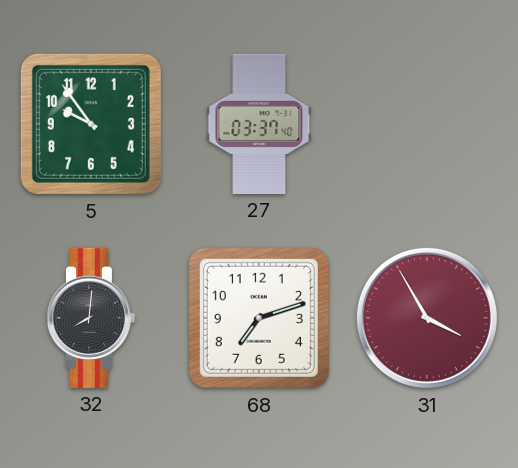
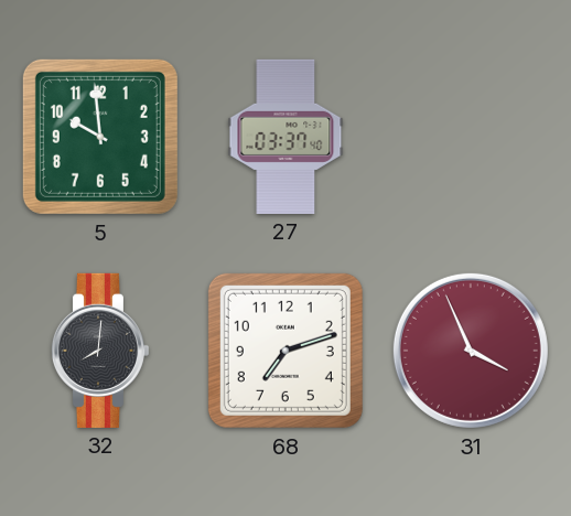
5: 9:54 -> 9:59
31: 3:55 -> 3:56
